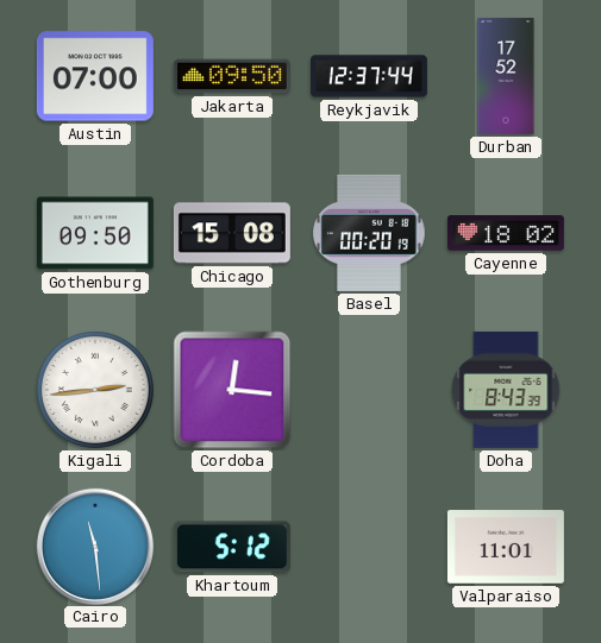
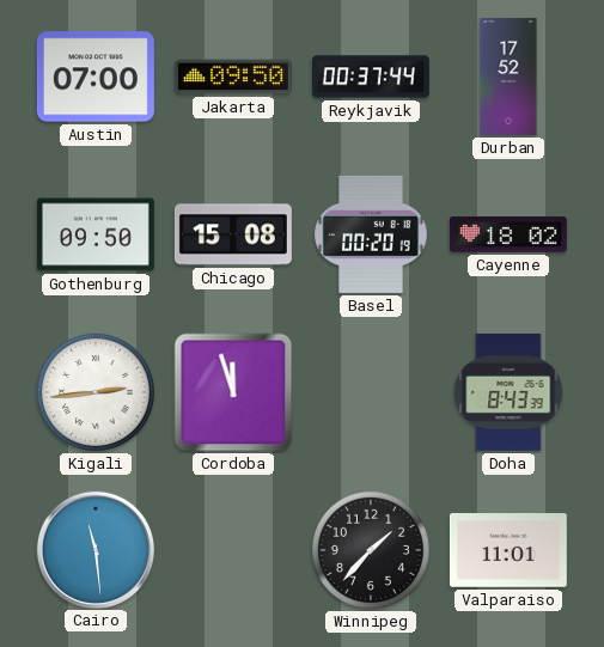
Reykjavik: 12:37 -> 00:37
Cordoba: 12:16 -> 11:57
Khartoum: 5:12 -> none
Winnipeg: none -> 1:37
